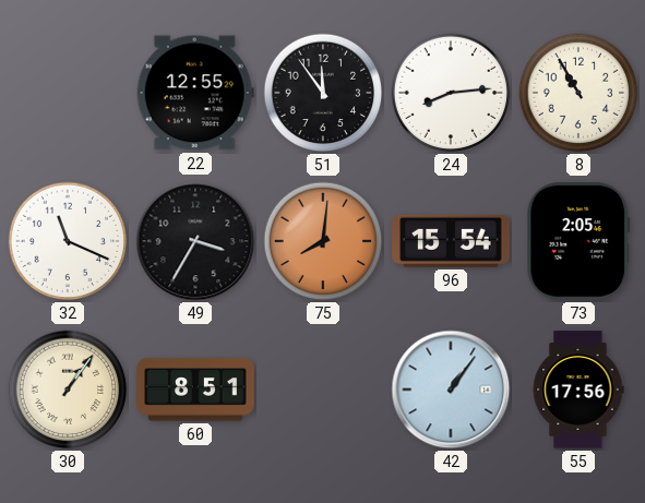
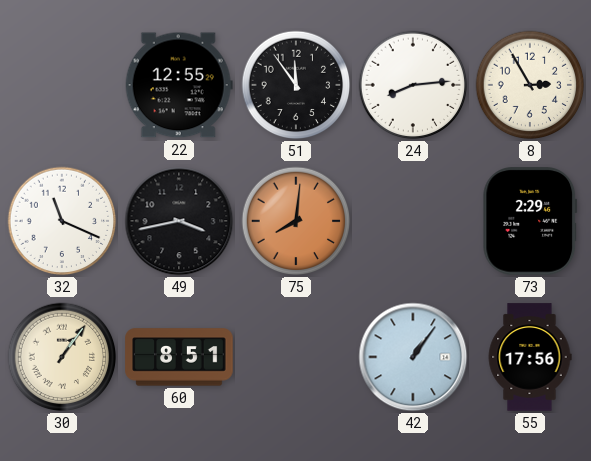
8: 10:55 -> 2:55
49: 3:35 -> 3:43
96: 15:54 -> none
73: 2:05 -> 2:29
